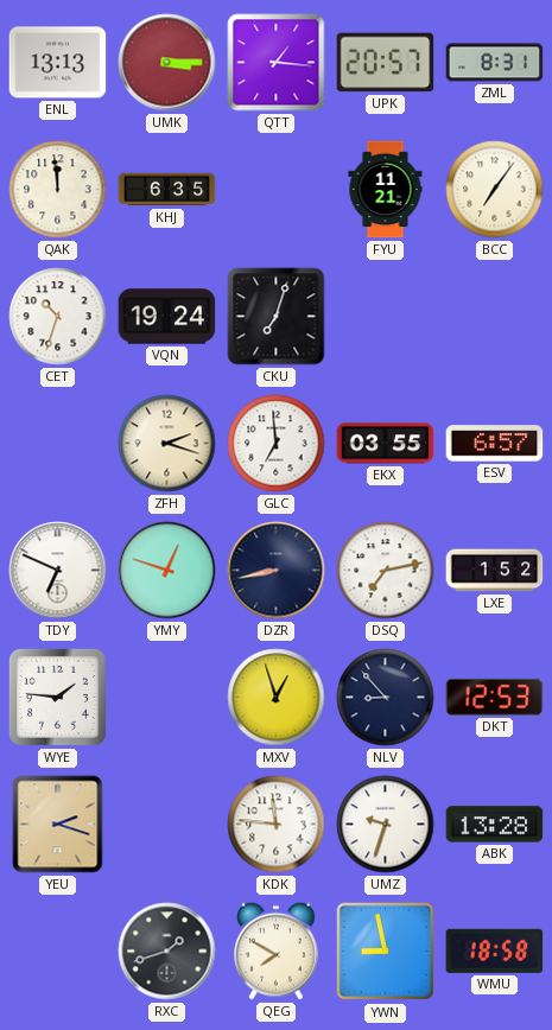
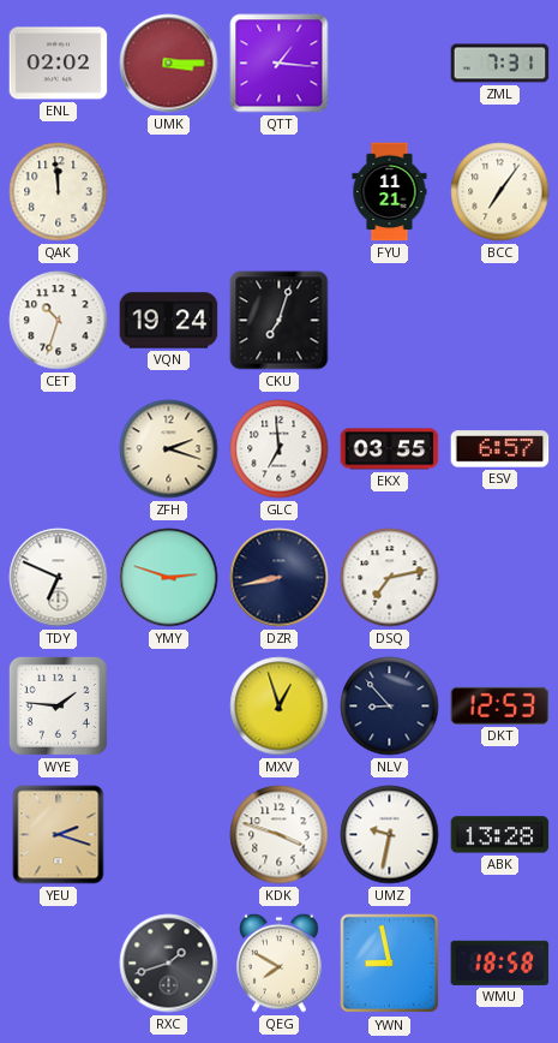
ENL: 13:13 -> 02:02
UPK: 20:57 -> none
ZML: 8:31 -> 7:31
KHJ: 6:35 -> none
YMY: 12:48 -> 2:48
LXE: 1:52 -> none
KDK: 11:46 -> 3:48
UMZ: 9:33 -> 9:32
